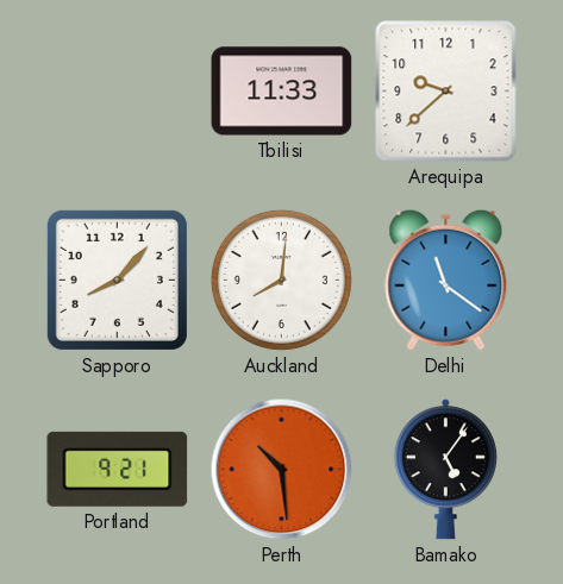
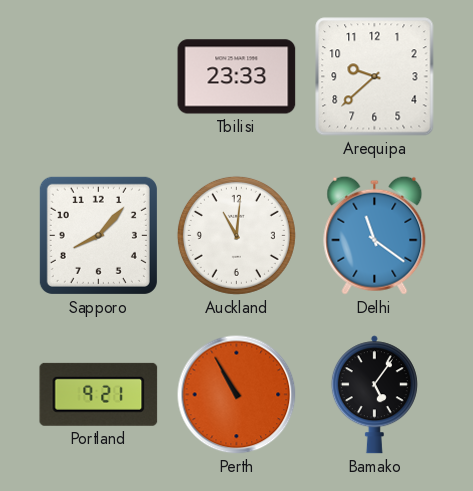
Tbilisi: 11:33 -> 23:33
Auckland: 8:01 -> 11:01
Perth: 10:29 -> 10:55
